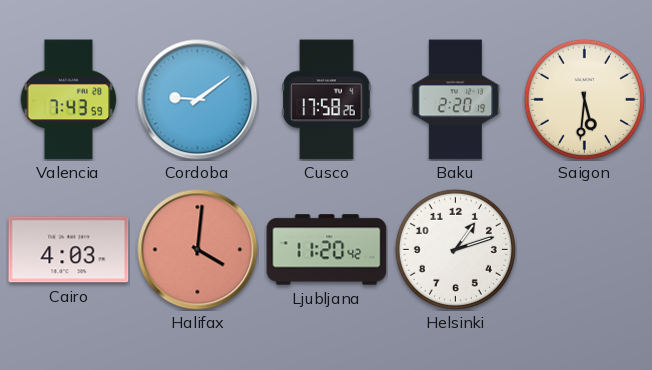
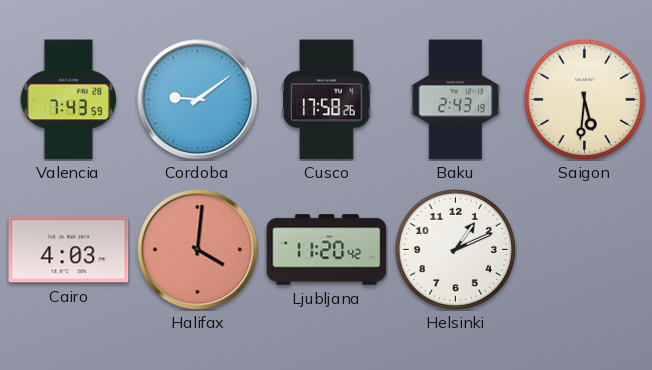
Baku: 2:20 -> 2:43
Helsinki: 1:12 -> 1:11
